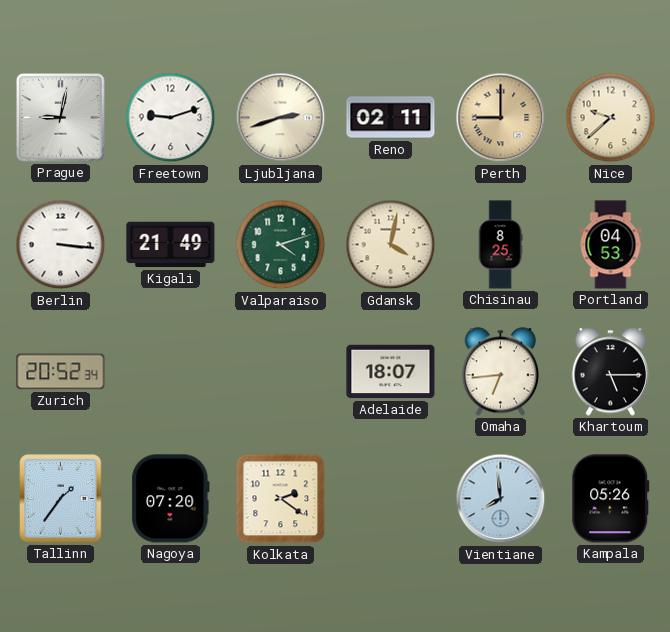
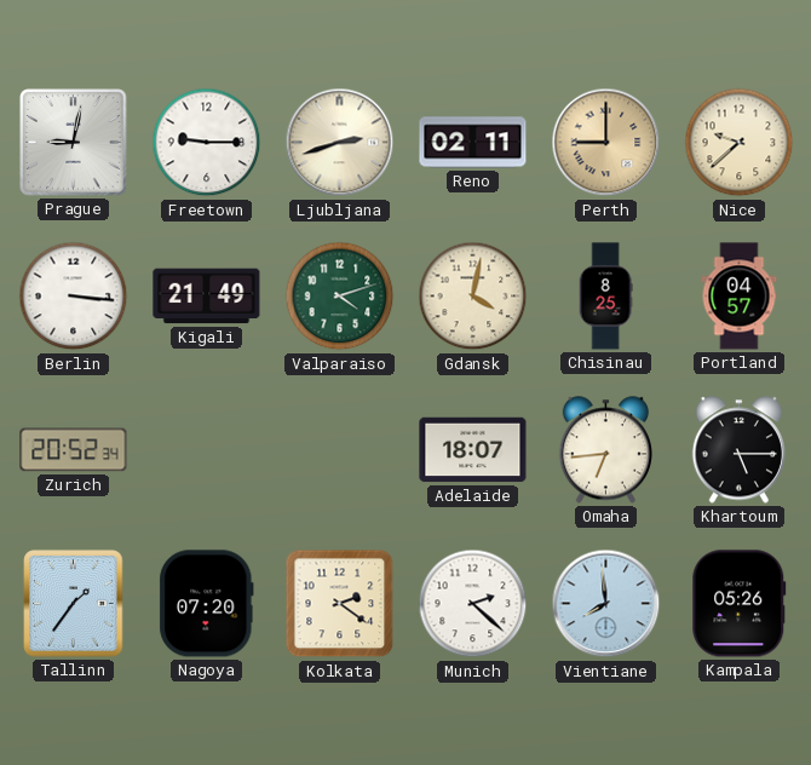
Freetown: 9:12 -> 9:15
Portland: 04:53 -> 04:57
Munich: none -> 2:22
